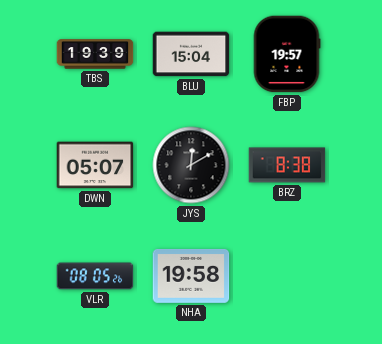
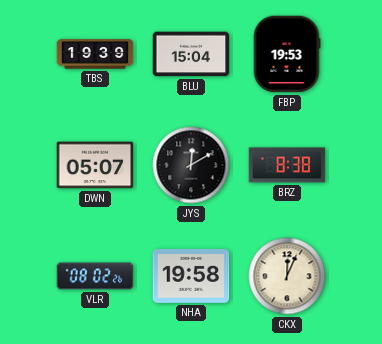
FBP: 19:57 -> 19:53
VLR: 08:05 -> 08:02
CKX: none -> 12:04
